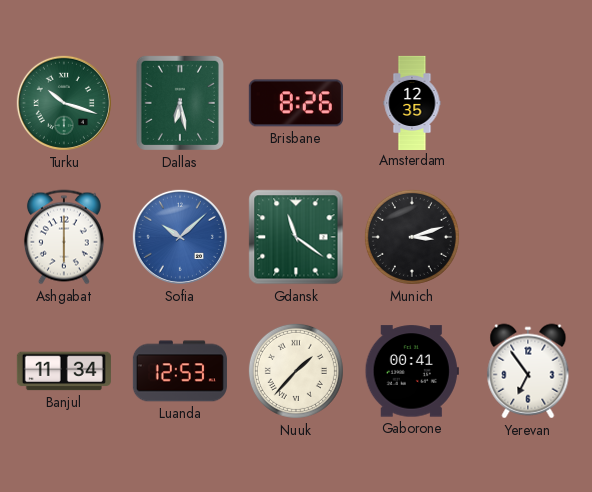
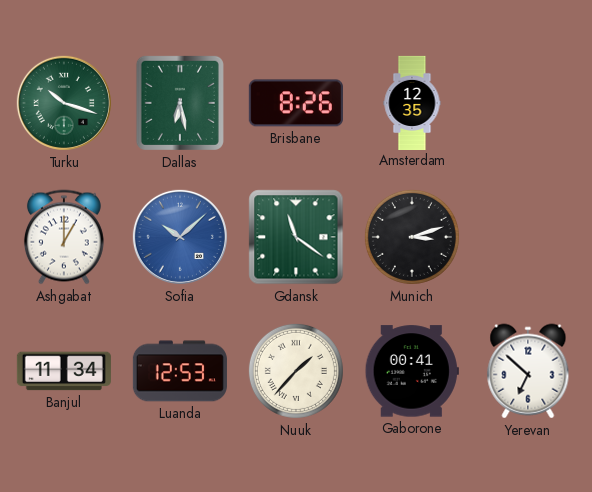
Ashgabat: 6:00 -> 1:00
Yerevan: 6:54 -> 6:52
